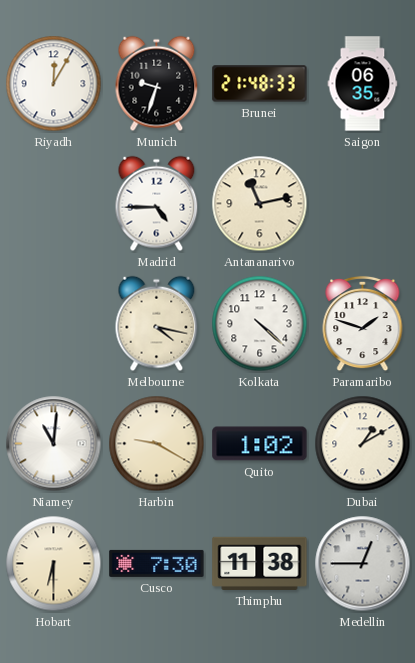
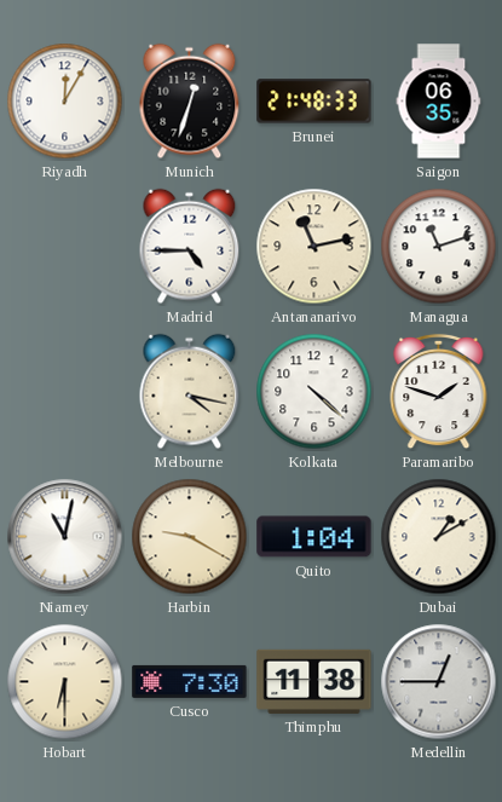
Munich: 9:33 -> 12:33
Managua: none -> 11:12
Niamey: 11:01 -> 11:02
Quito: 1:02 -> 1:04
